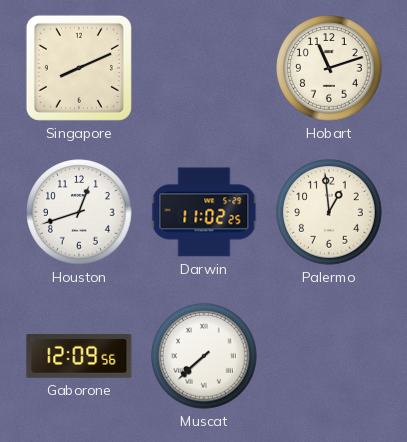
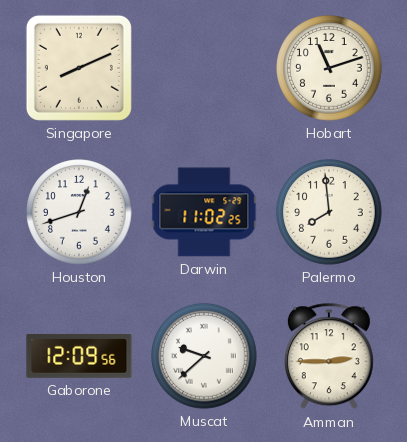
Palermo: 12:59 -> 7:59
Muscat: 7:38 -> 9:38
Amman: none -> 2:45
